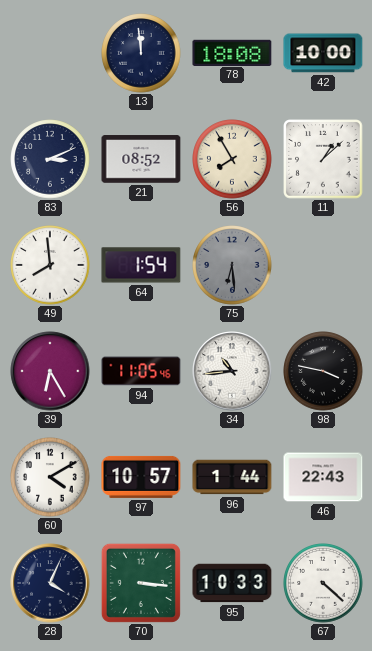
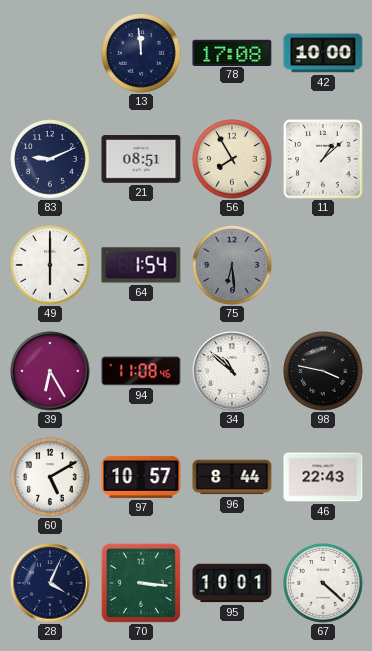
78: 18:08 -> 17:08
83: 3:11 -> 9:11
21: 08:52 -> 08:51
49: 7:59 -> 6:00
94: 11:05 -> 11:08
34: 10:44 -> 10:52
60: 4:10 -> 5:10
96: 1:44 -> 8:44
95: 10:33 -> 10:01
